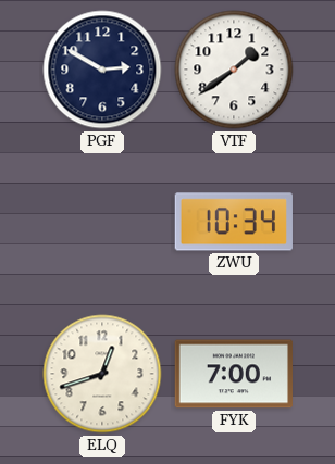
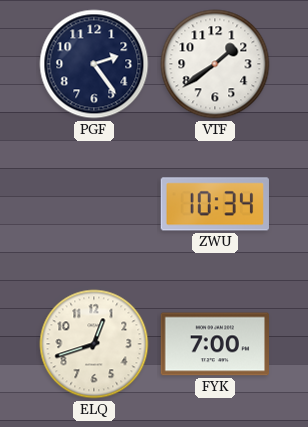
PGF: 2:50 -> 2:24
